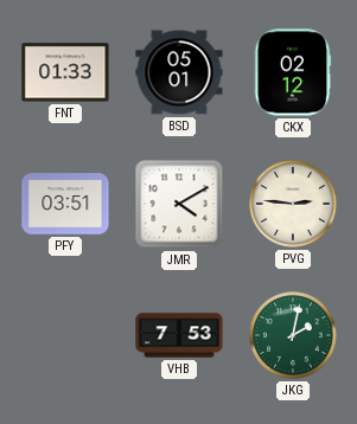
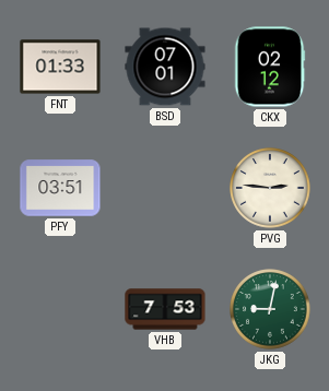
BSD: 05:01 -> 07:01
JMR: 4:10 -> none
JKG: 2:02 -> 9:02
